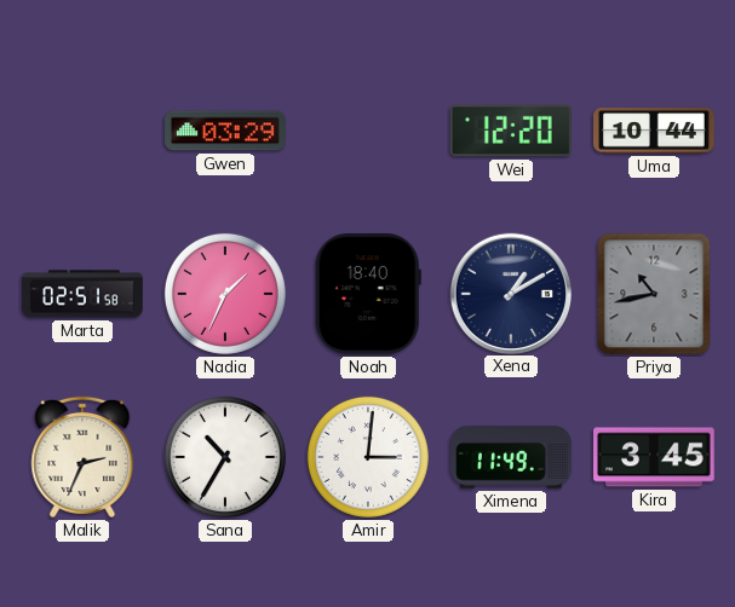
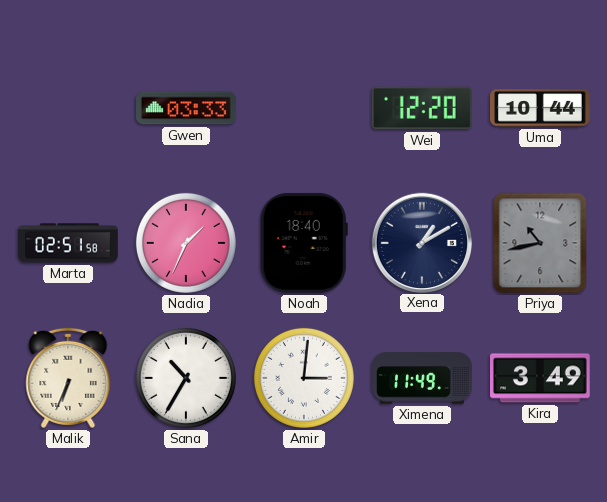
Gwen: 03:29 -> 03:33
Malik: 2:34 -> 6:34
Kira: 3:45 -> 3:49
